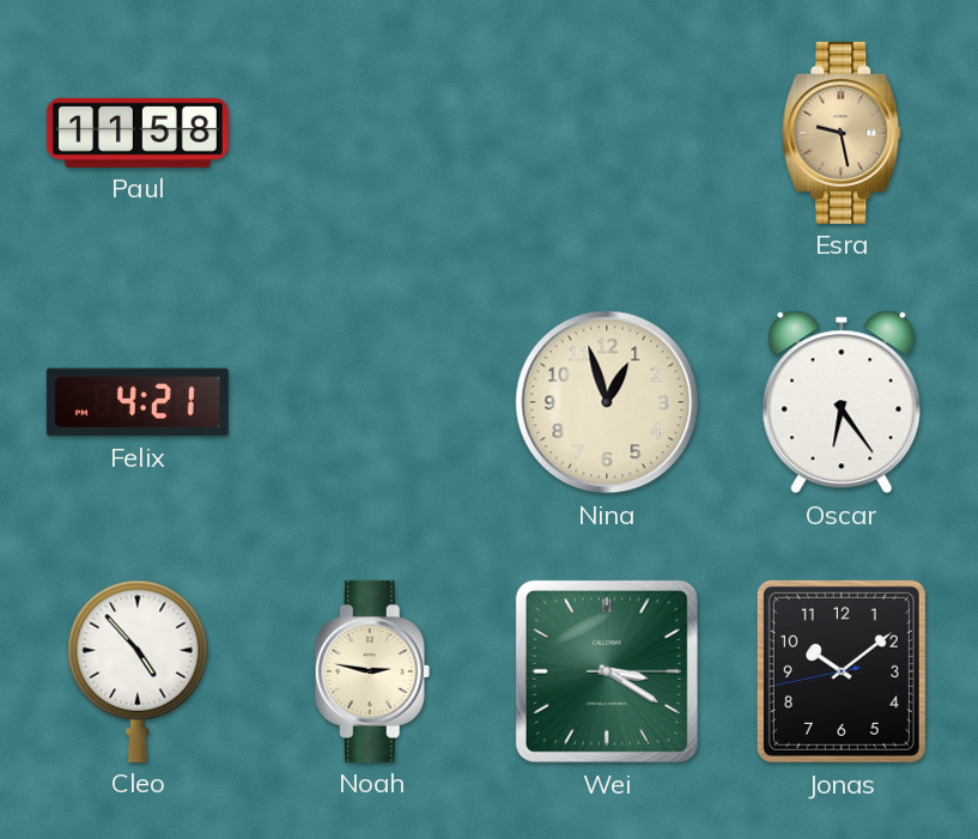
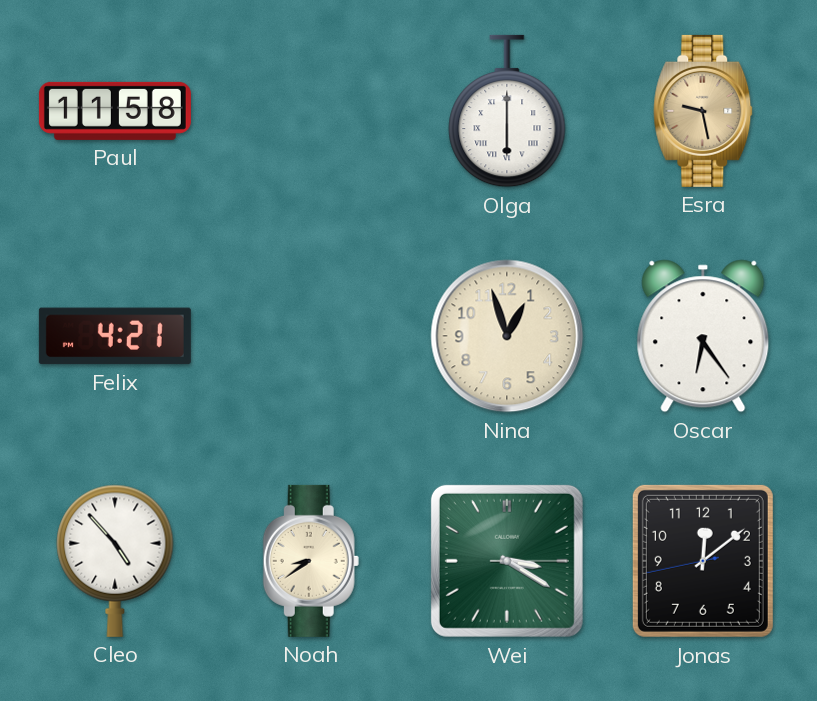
Olga: none -> 6:00
Noah: 2:47 -> 8:39
Jonas: 10:08 -> 12:08
